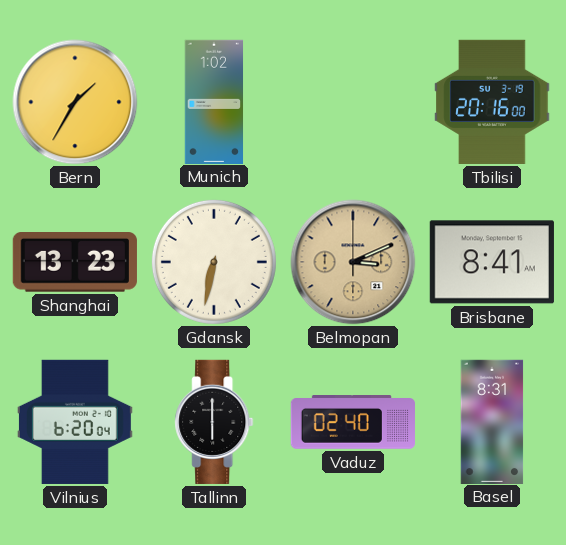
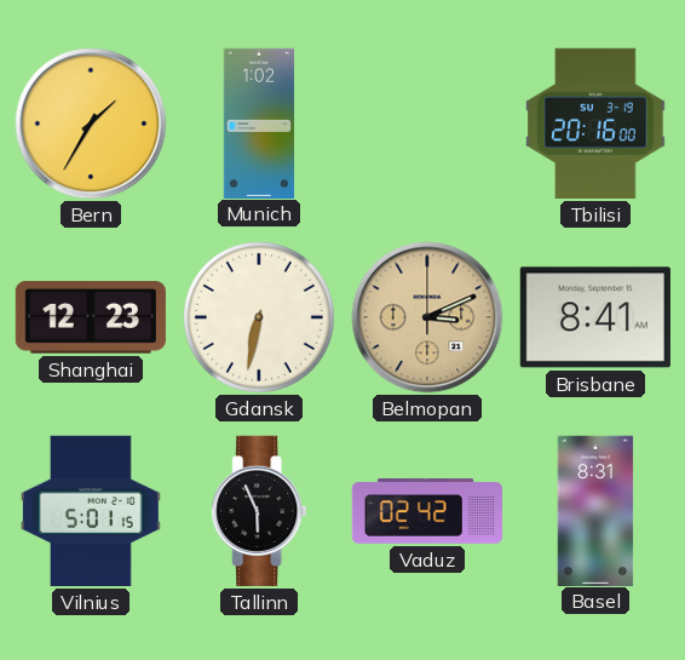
Shanghai: 13:23 -> 12:23
Vilnius: 6:20 -> 5:01
Tallinn: 6:00 -> 5:56
Vaduz: 02:40 -> 02:42
